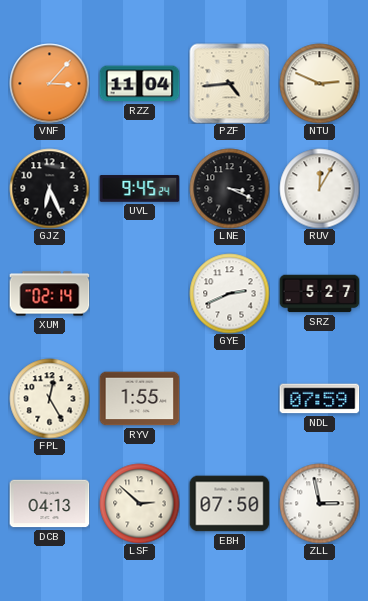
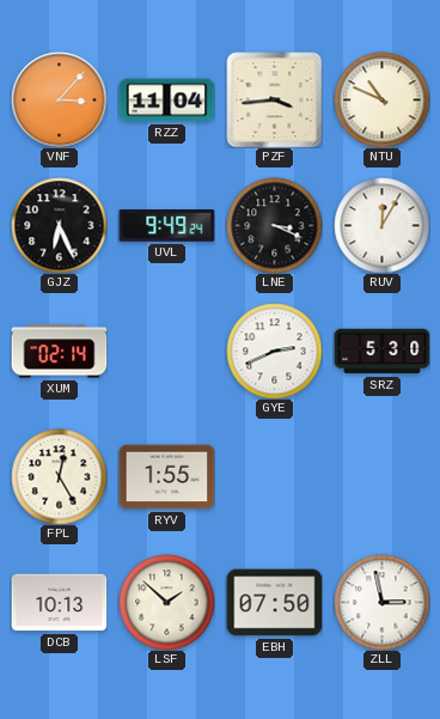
PZF: 4:44 -> 3:44
NTU: 2:49 -> 10:49
UVL: 9:45 -> 9:49
SRZ: 5:27 -> 5:30
NDL: 07:59 -> none
DCB: 04:13 -> 10:13
LSF: 2:52 -> 1:52
